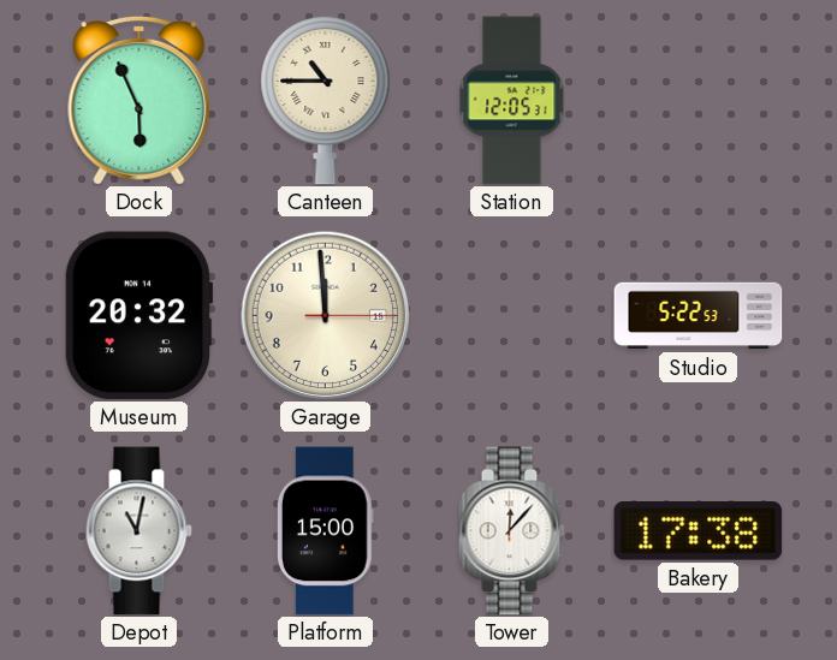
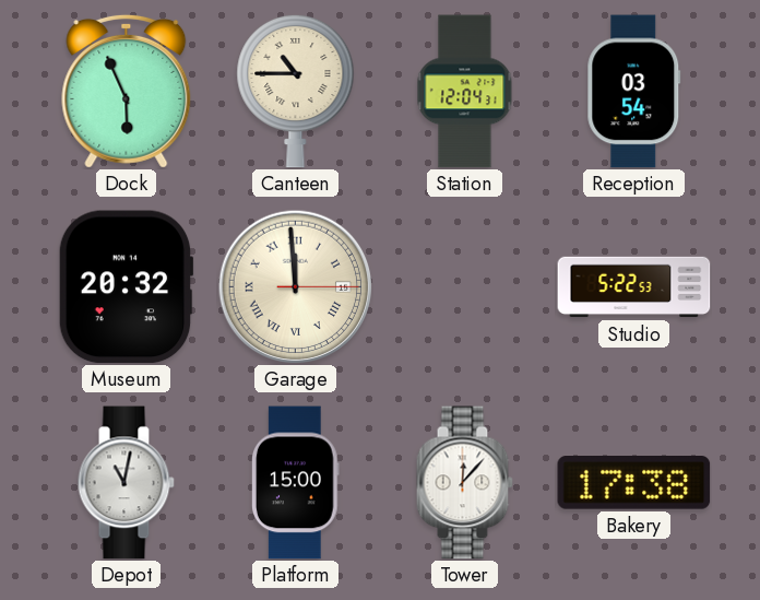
Station: 12:05 -> 12:04
Reception: none -> 03:54
Garage numerals: Arabic -> Roman
